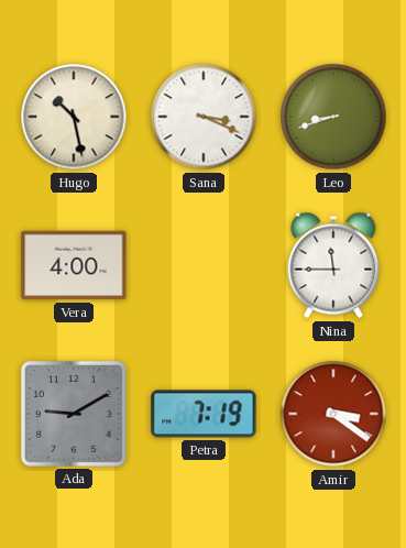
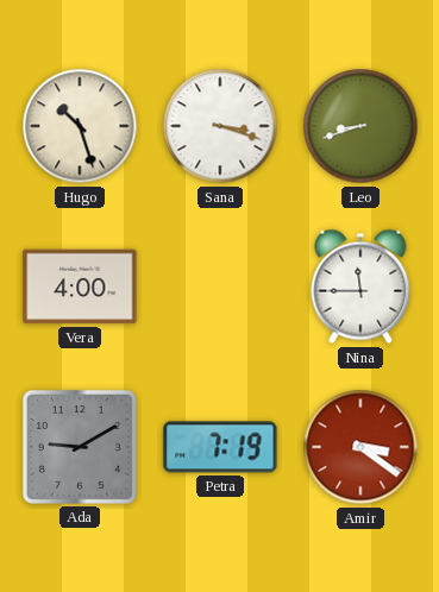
Hugo: 10:28 -> 10:27
Sana: 3:19 -> 3:18
